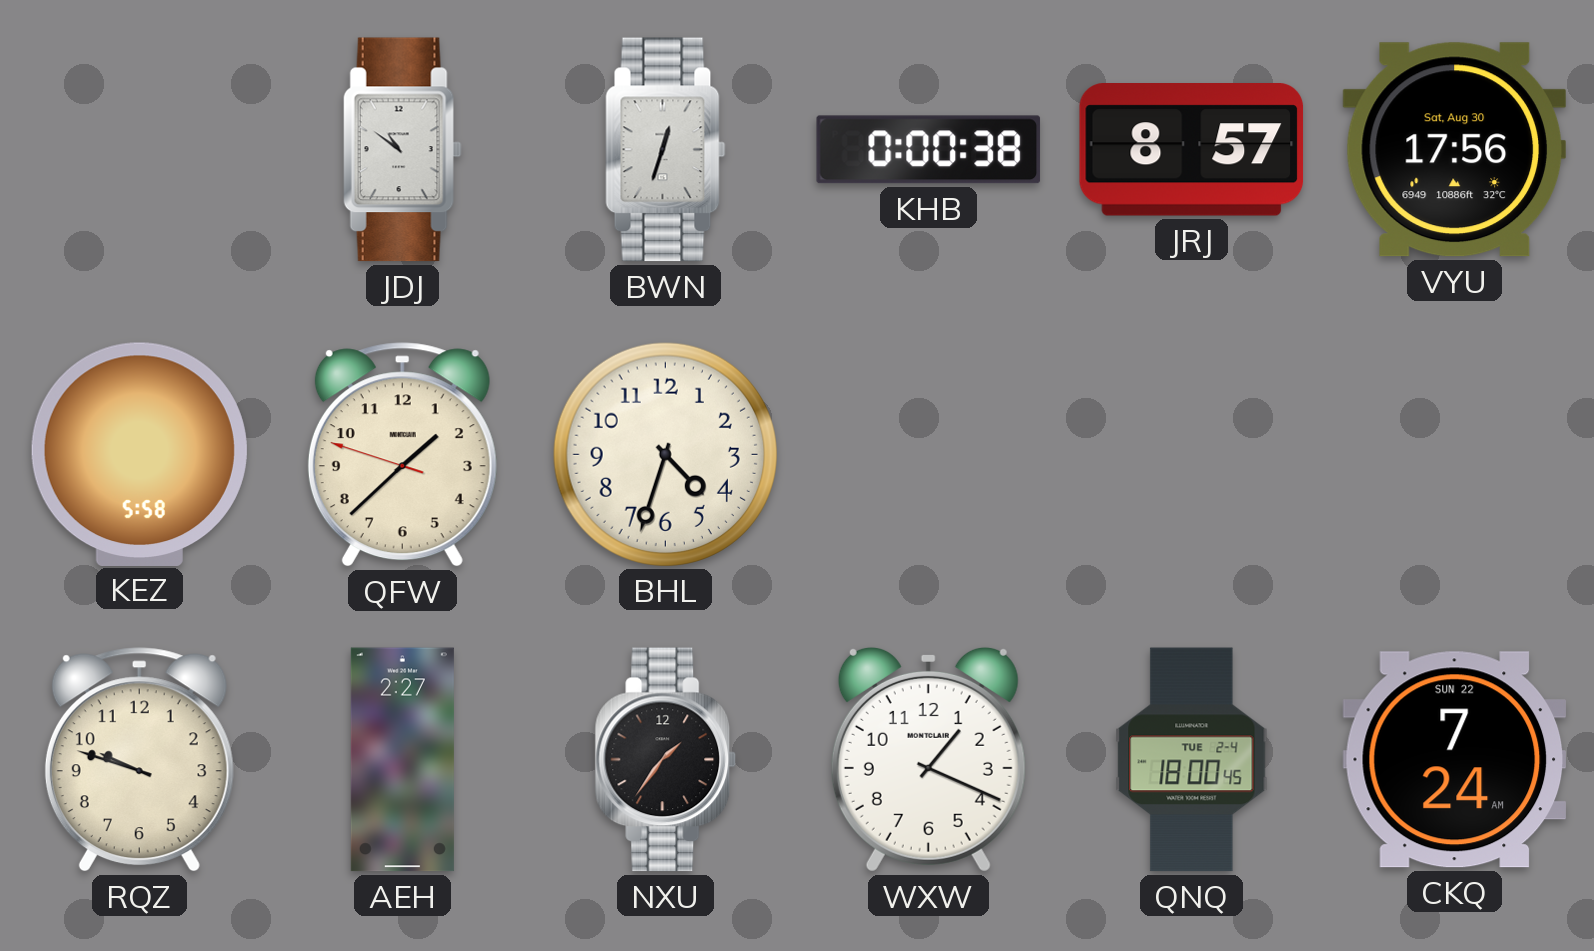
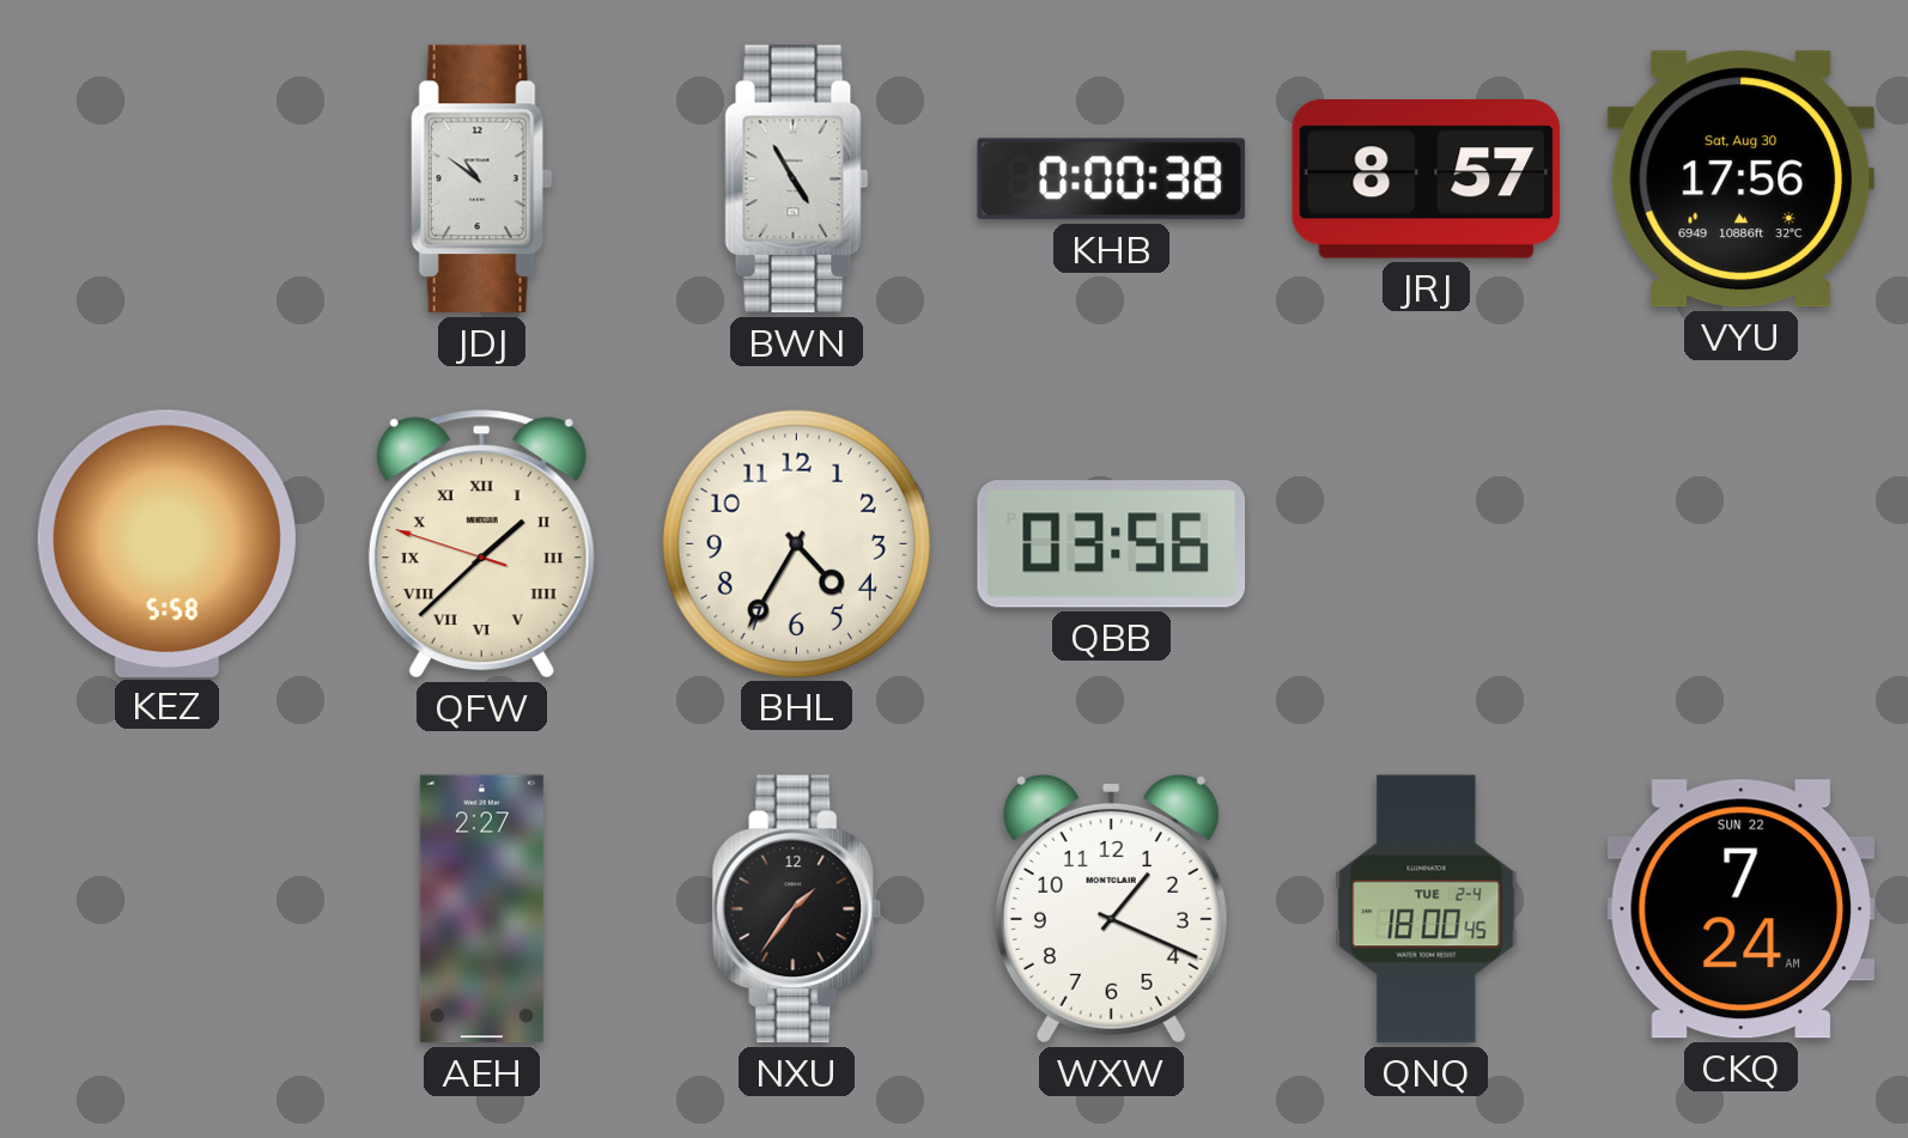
BWN: 12:33 -> 4:55
QFW numerals: Arabic -> Roman
BHL: 4:33 -> 4:35
QBB: none -> 03:56
RQZ: 9:48 -> none
